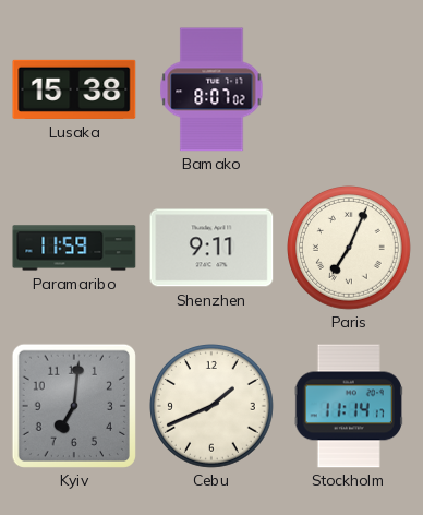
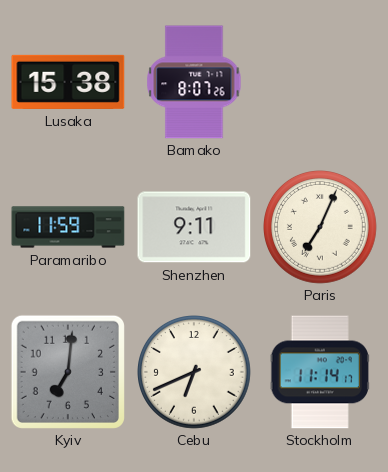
Bamako: 8:07:02 -> 8:07:26
Cebu: 1:41 -> 6:41
